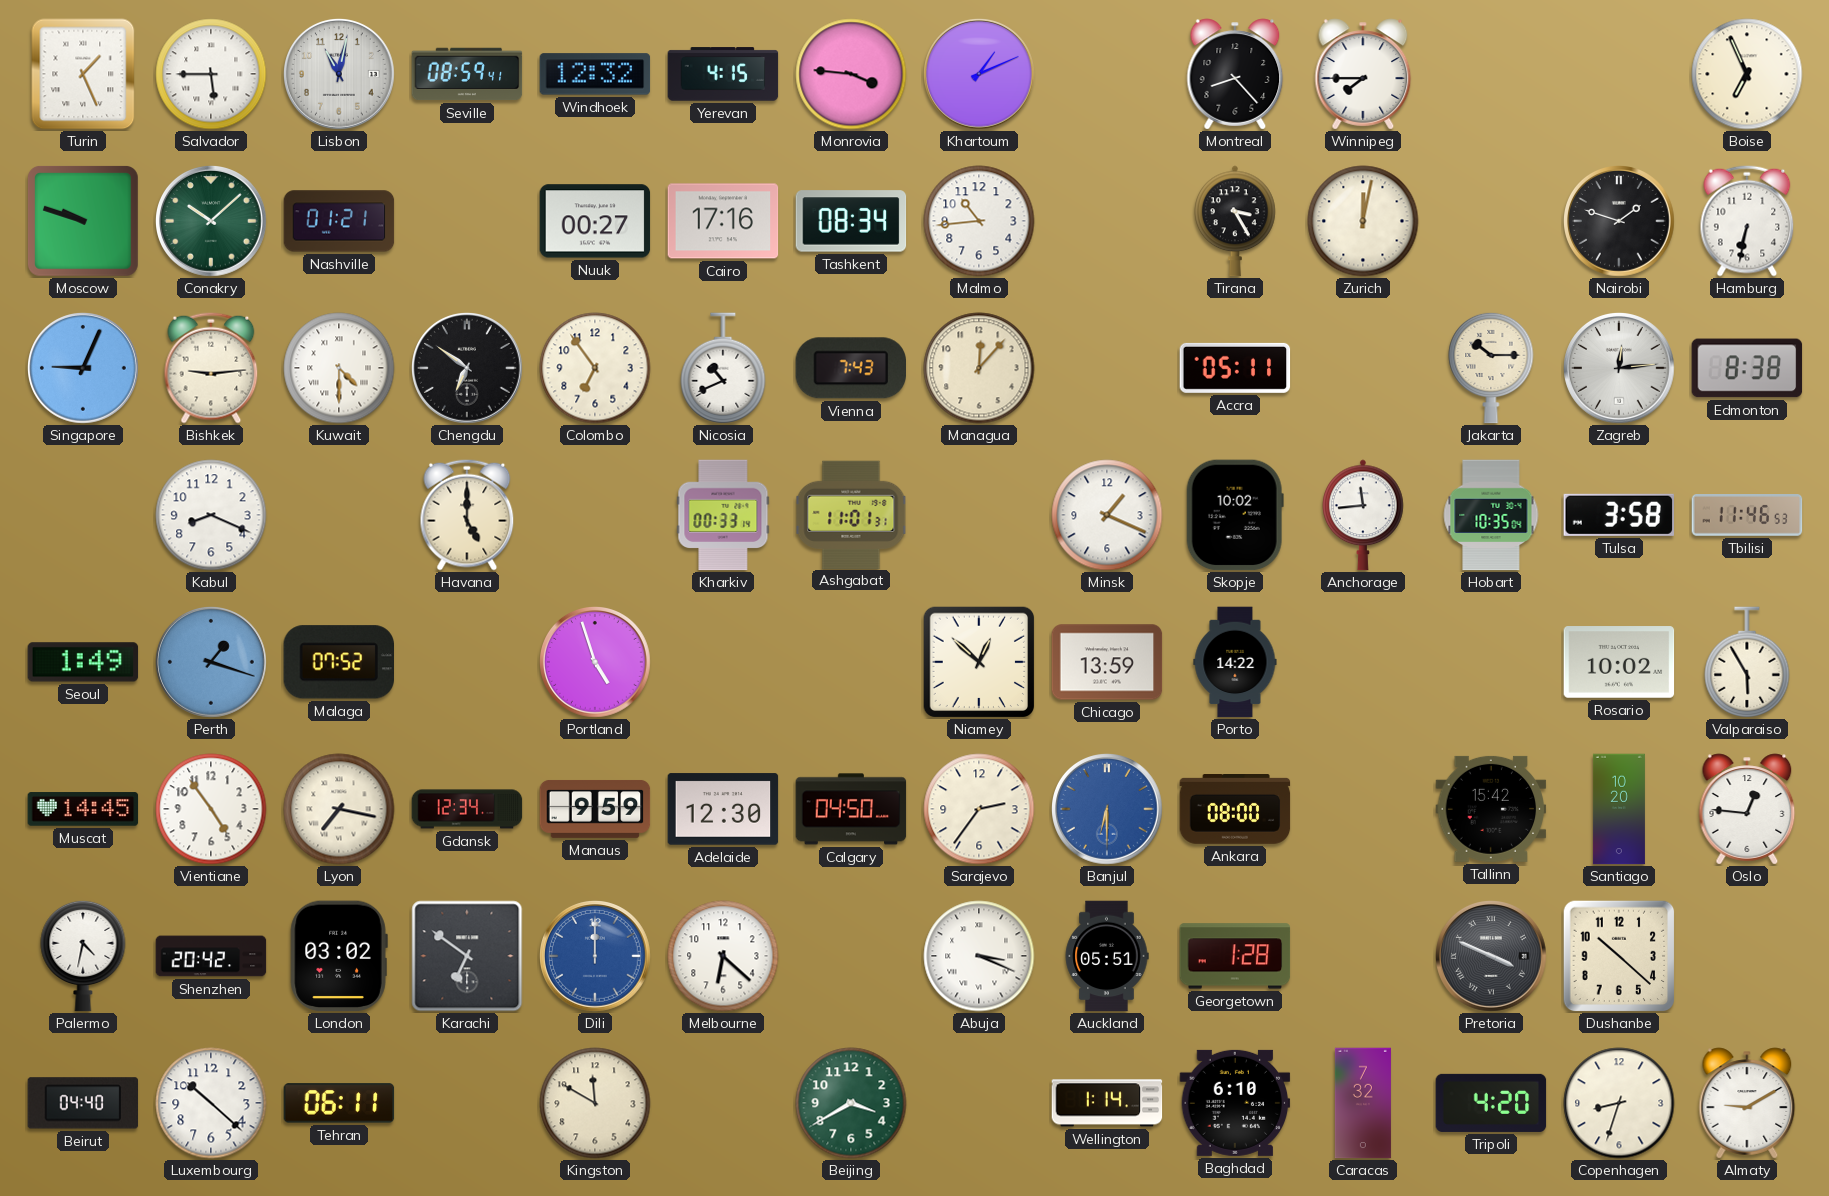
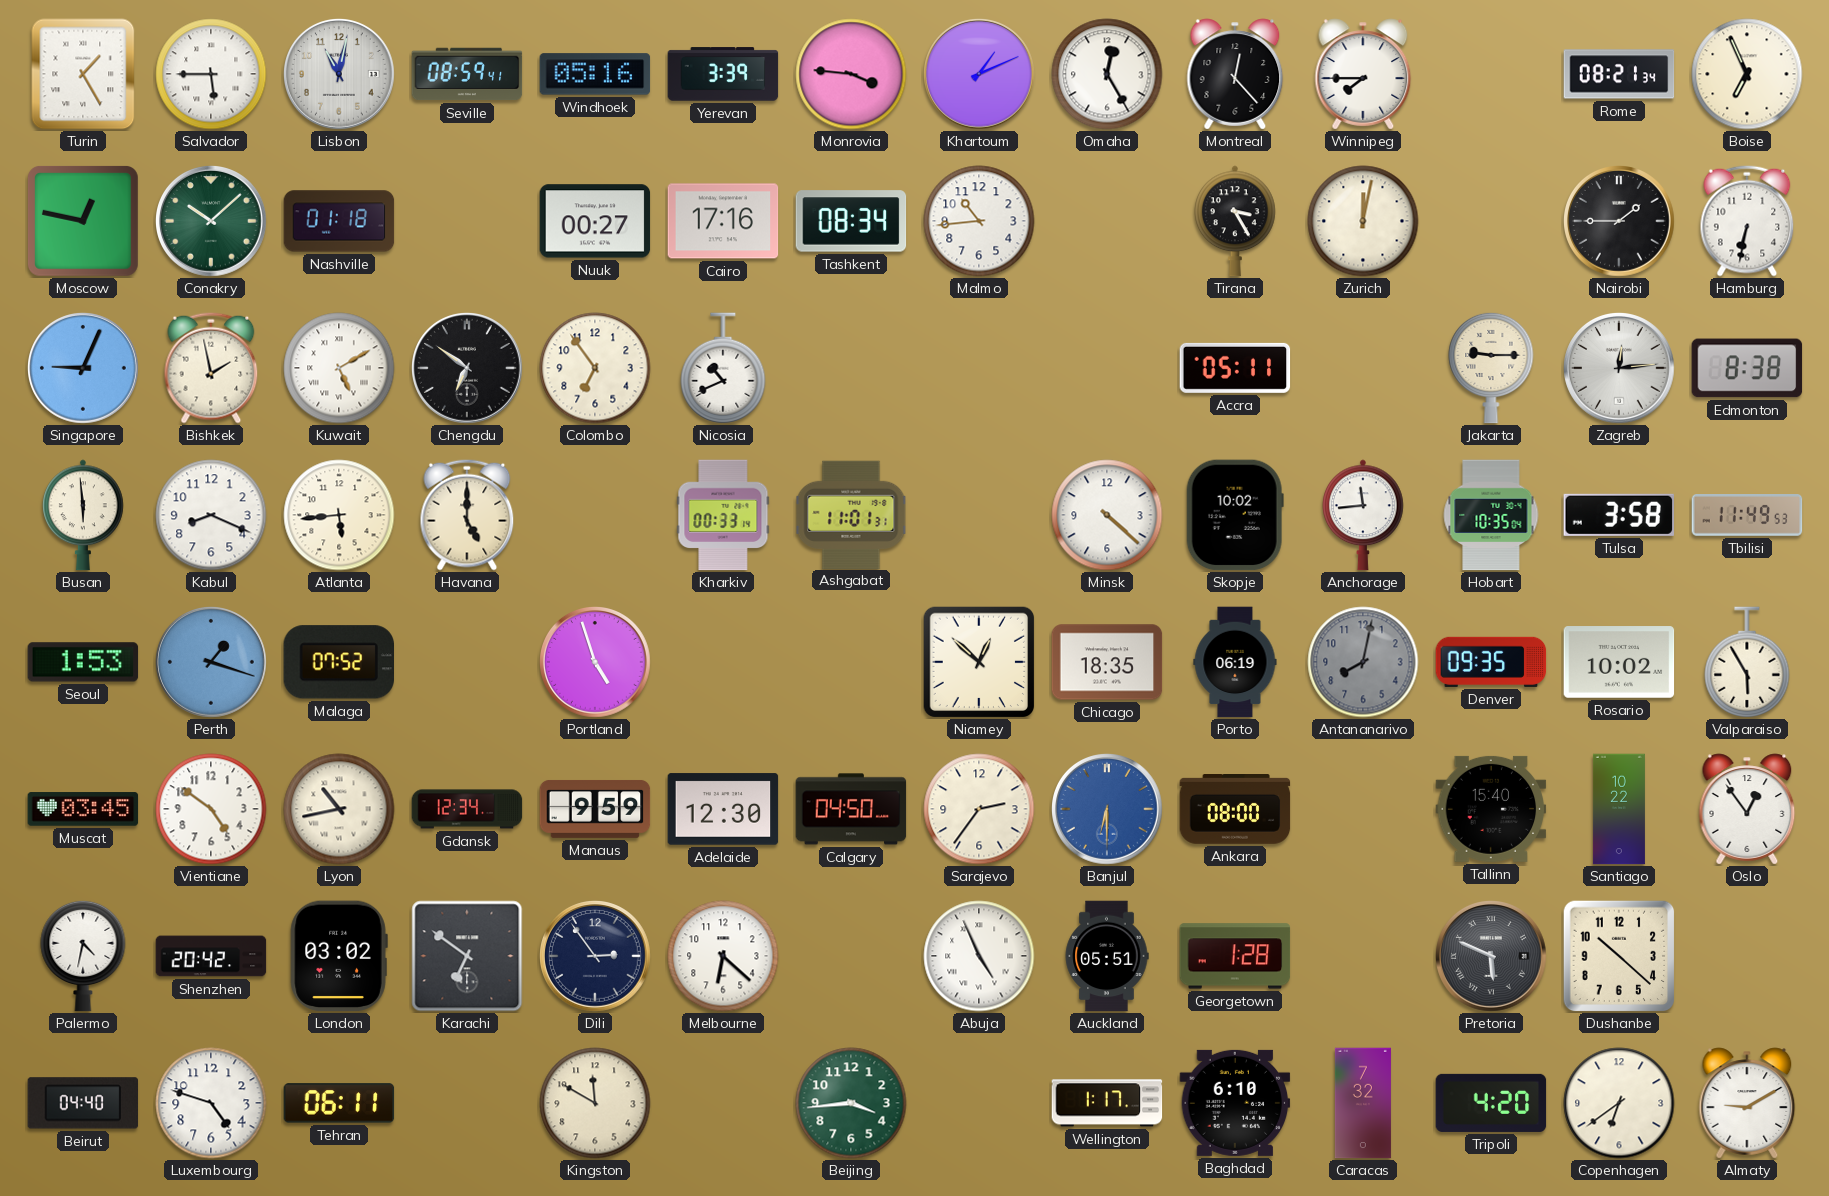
Turin: 1:26 -> 1:25
Windhoek: 12:32 -> 05:16
Yerevan: 4:15 -> 3:39
Omaha: none -> 12:25
Montreal: 8:23 -> 12:23
Rome: none -> 08:21
Moscow: 9:48 -> 12:47
Nashville: 01:21 -> 01:18
Nairobi: 1:48 -> 1:45
Bishkek: 9:14 -> 1:58
Kuwait: 4:30 -> 5:10
Vienna: 7:43 -> none
Managua: 12:07 -> none
Jakarta: 10:15 -> 9:15
Busan: none -> 5:59
Atlanta: none -> 5:44
Minsk: 1:19 -> 4:22
Tbilisi: 11:46 -> 11:49
Seoul: 1:49 -> 1:53
Chicago: 13:59 -> 18:35
Porto: 14:22 -> 06:19
Antananarivo: none -> 8:02
Denver: none -> 09:35
Muscat: 14:45 -> 03:45
Vientiane: 4:54 -> 4:51
Lyon: 7:17 -> 10:43
Tallinn: 15:42 -> 15:40
Santiago: 10:20 -> 10:22
Oslo: 12:46 -> 12:54
Dili: 12:00 -> 2:54
Dili dial: blue -> navy
Abuja: 3:19 -> 4:56
Pretoria: 3:49 -> 5:49
Luxembourg: 10:22 -> 4:48
Beijing: 3:40 -> 3:44
Wellington: 1:14 -> 1:17
Copenhagen: 8:33 -> 6:39
